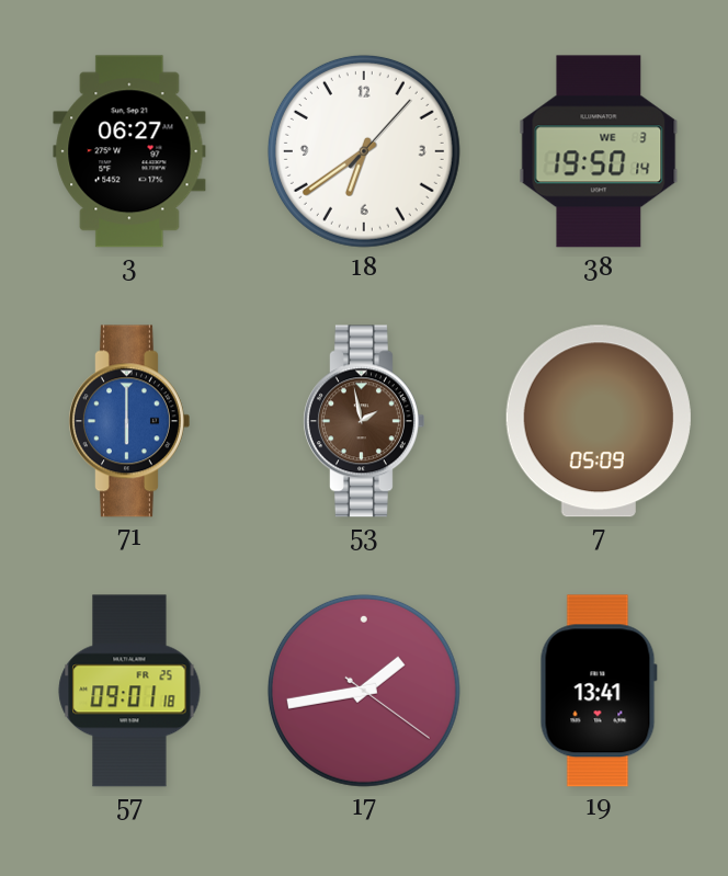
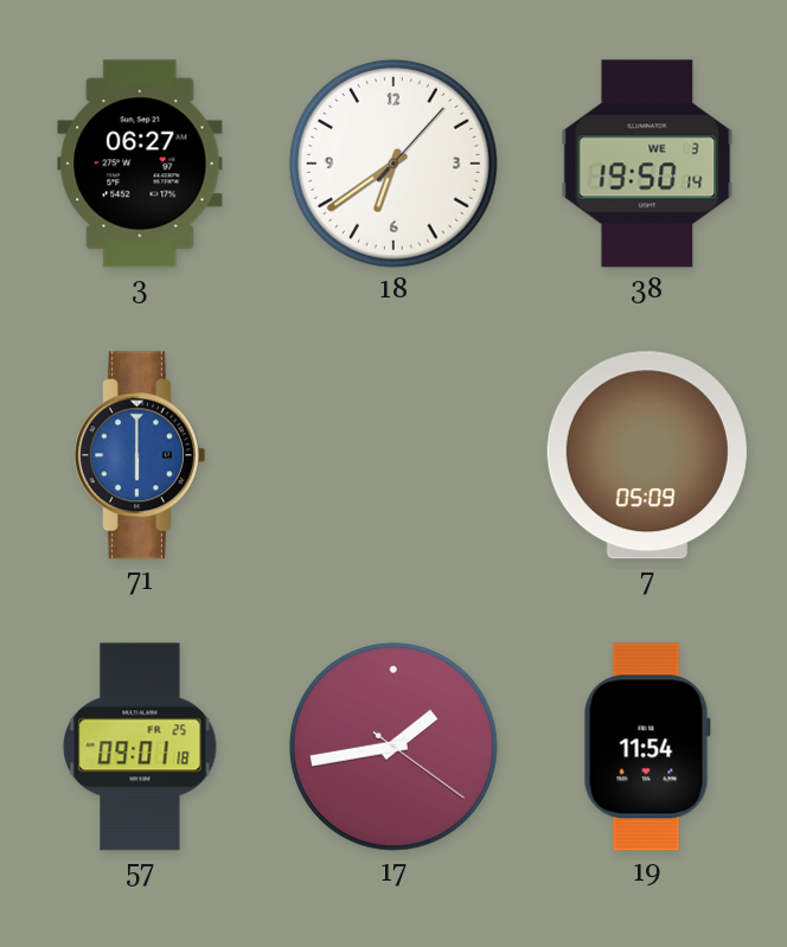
53: 1:58 -> none
19: 13:41 -> 11:54
